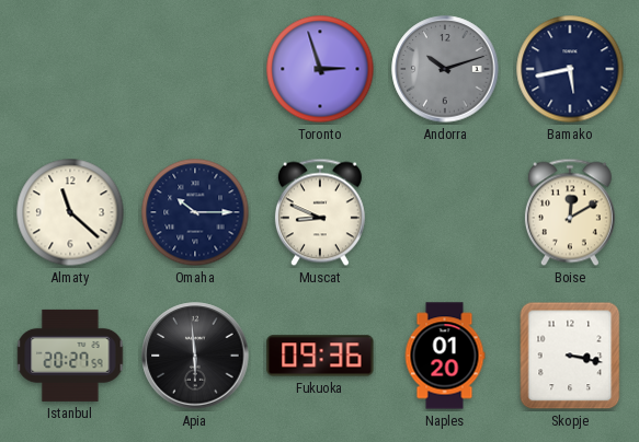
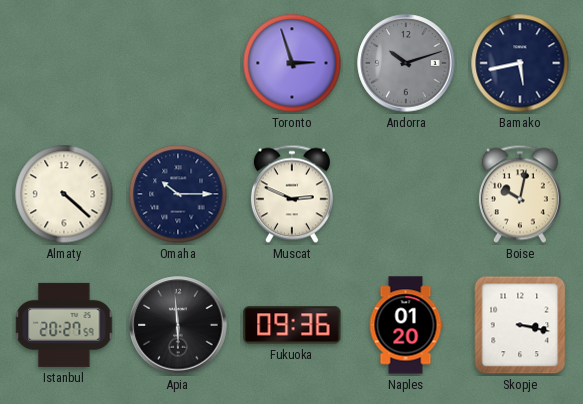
Almaty: 11:22 -> 4:22
Muscat: 8:49 -> 2:49
Boise: 12:10 -> 10:02
